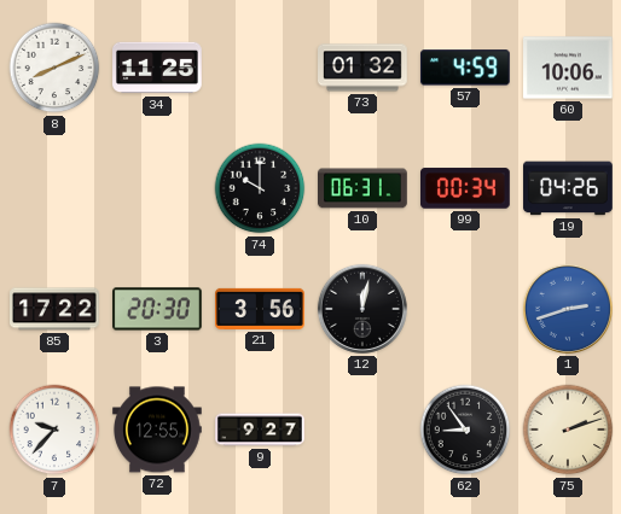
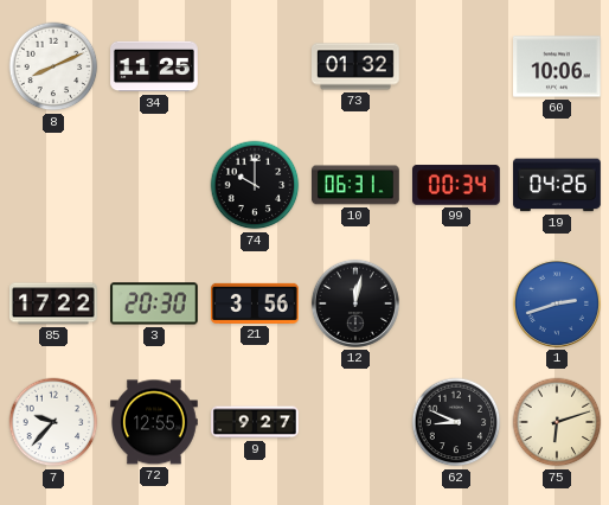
57: 4:59 -> none
62: 8:54 -> 8:49
75: 2:12 -> 6:12
